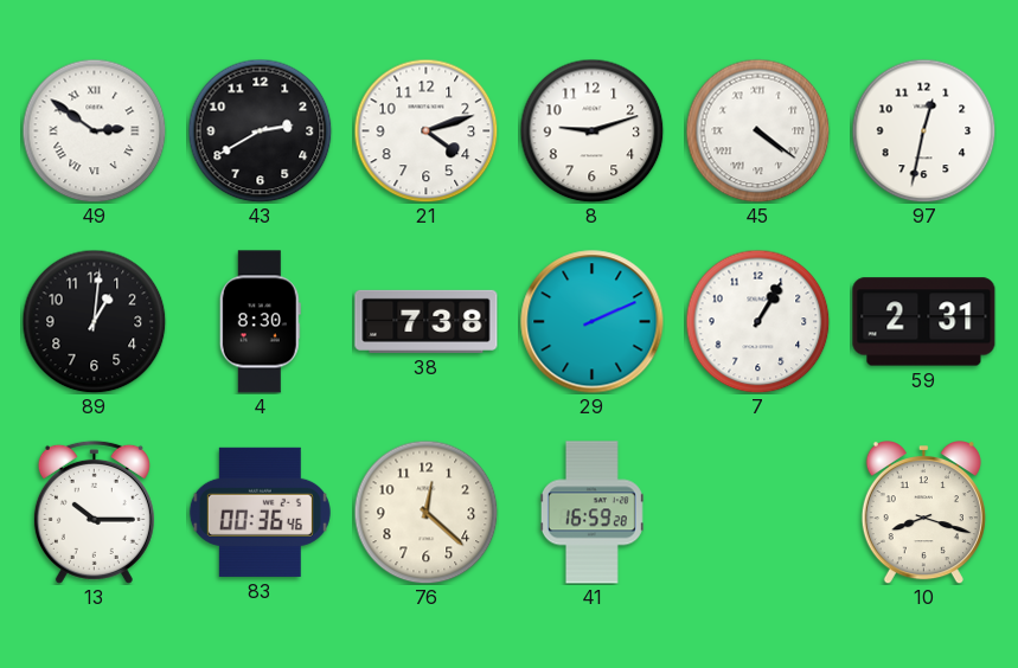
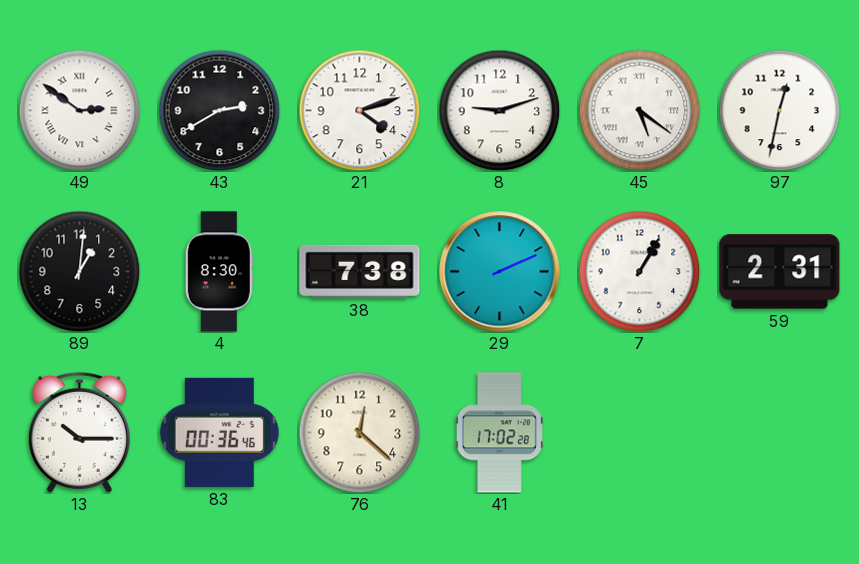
45: 4:21 -> 5:21
41: 16:59 -> 17:02
10: 8:18 -> none
